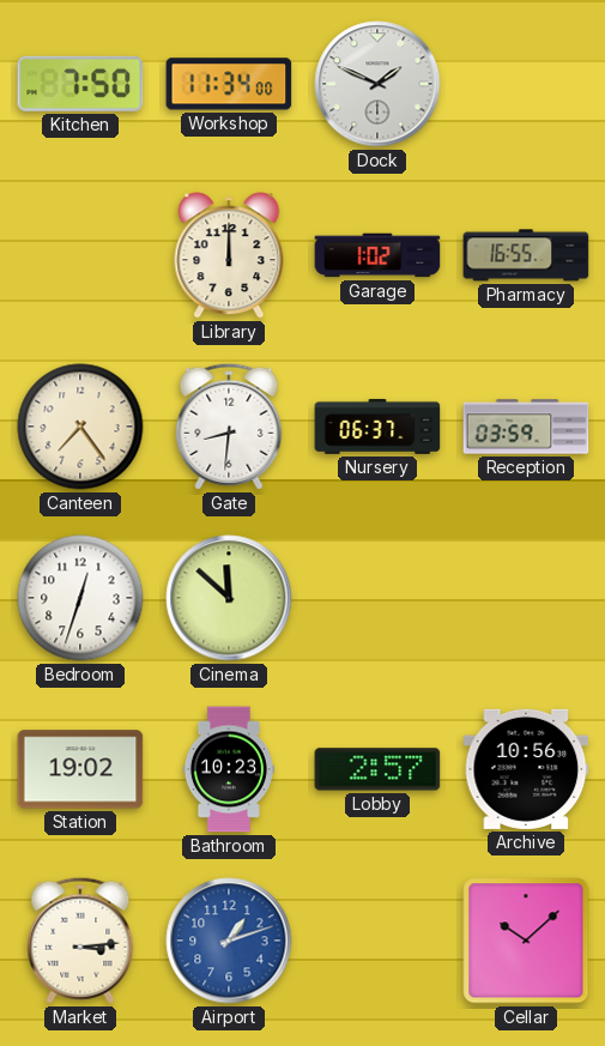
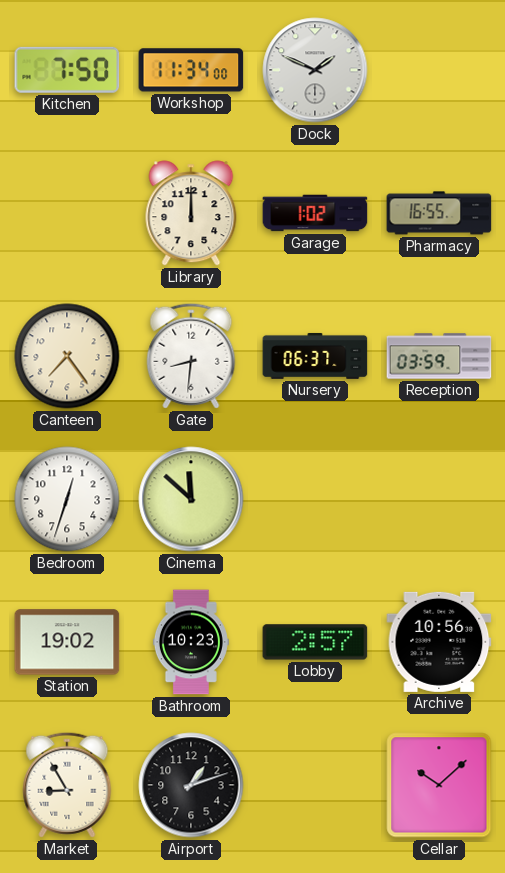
Market: 3:14 -> 8:55
Airport dial: blue -> black
